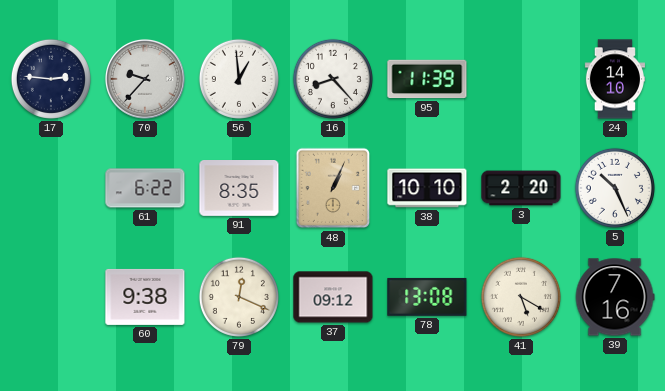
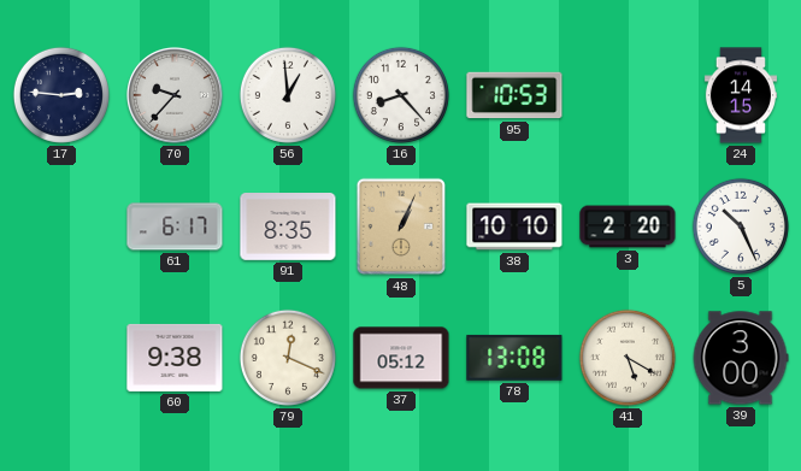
95: 11:39 -> 10:53
24: 14:10 -> 14:15
61: 6:22 -> 6:17
37: 09:12 -> 05:12
39: 7:16 -> 3:00
